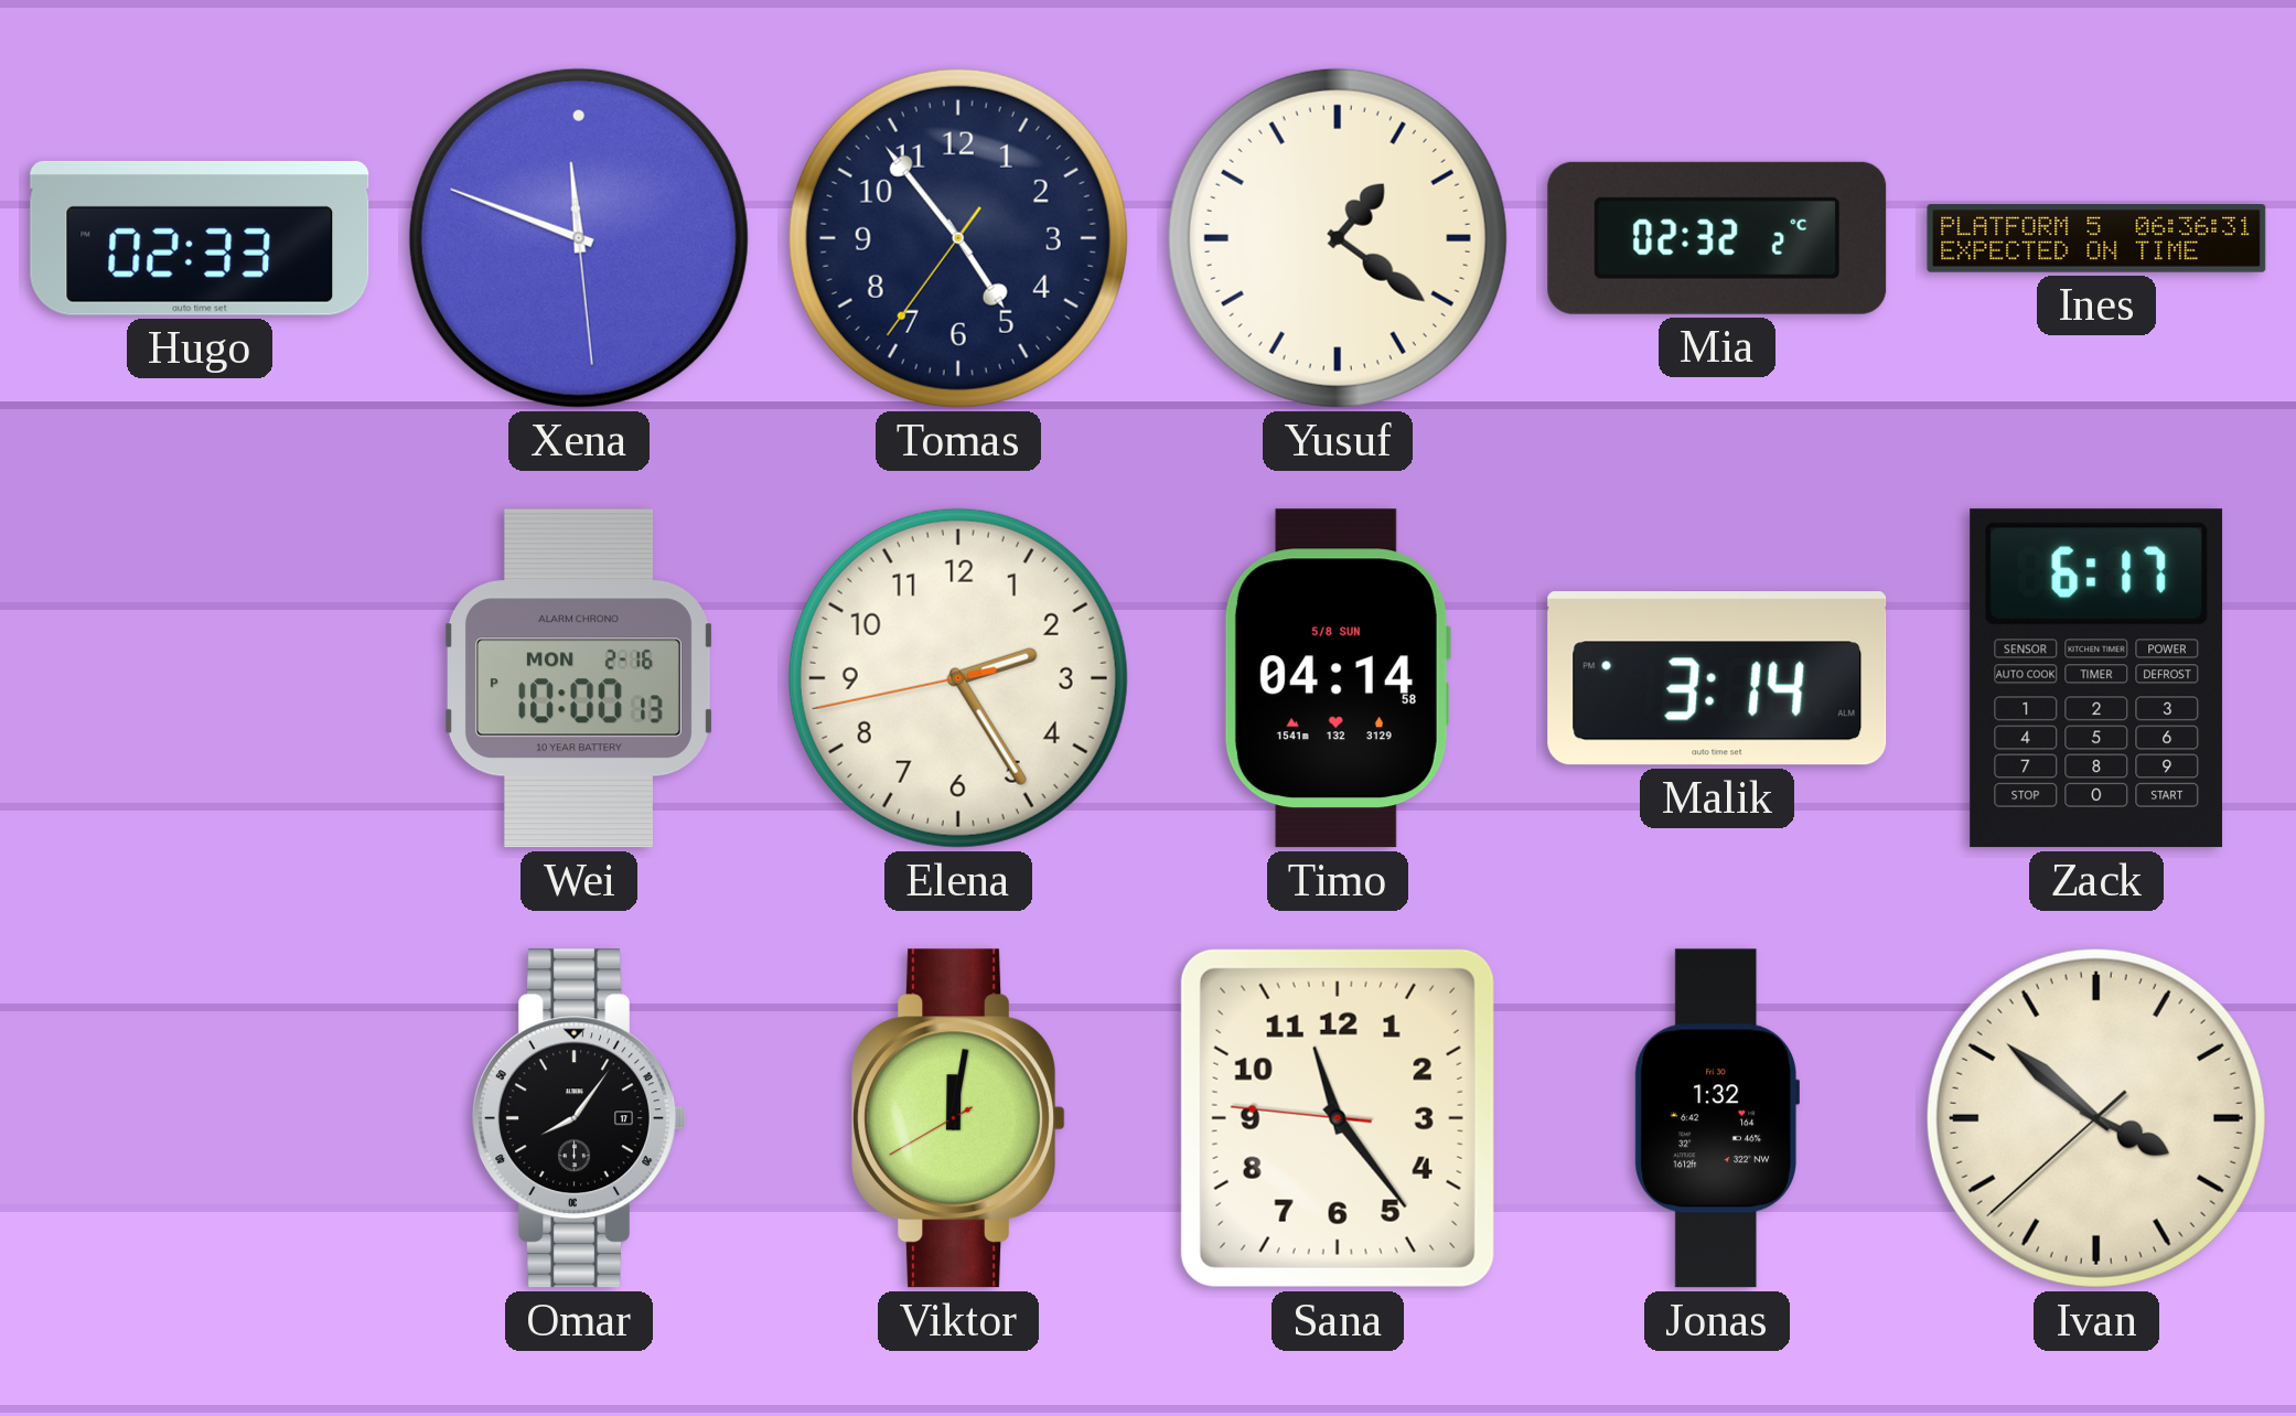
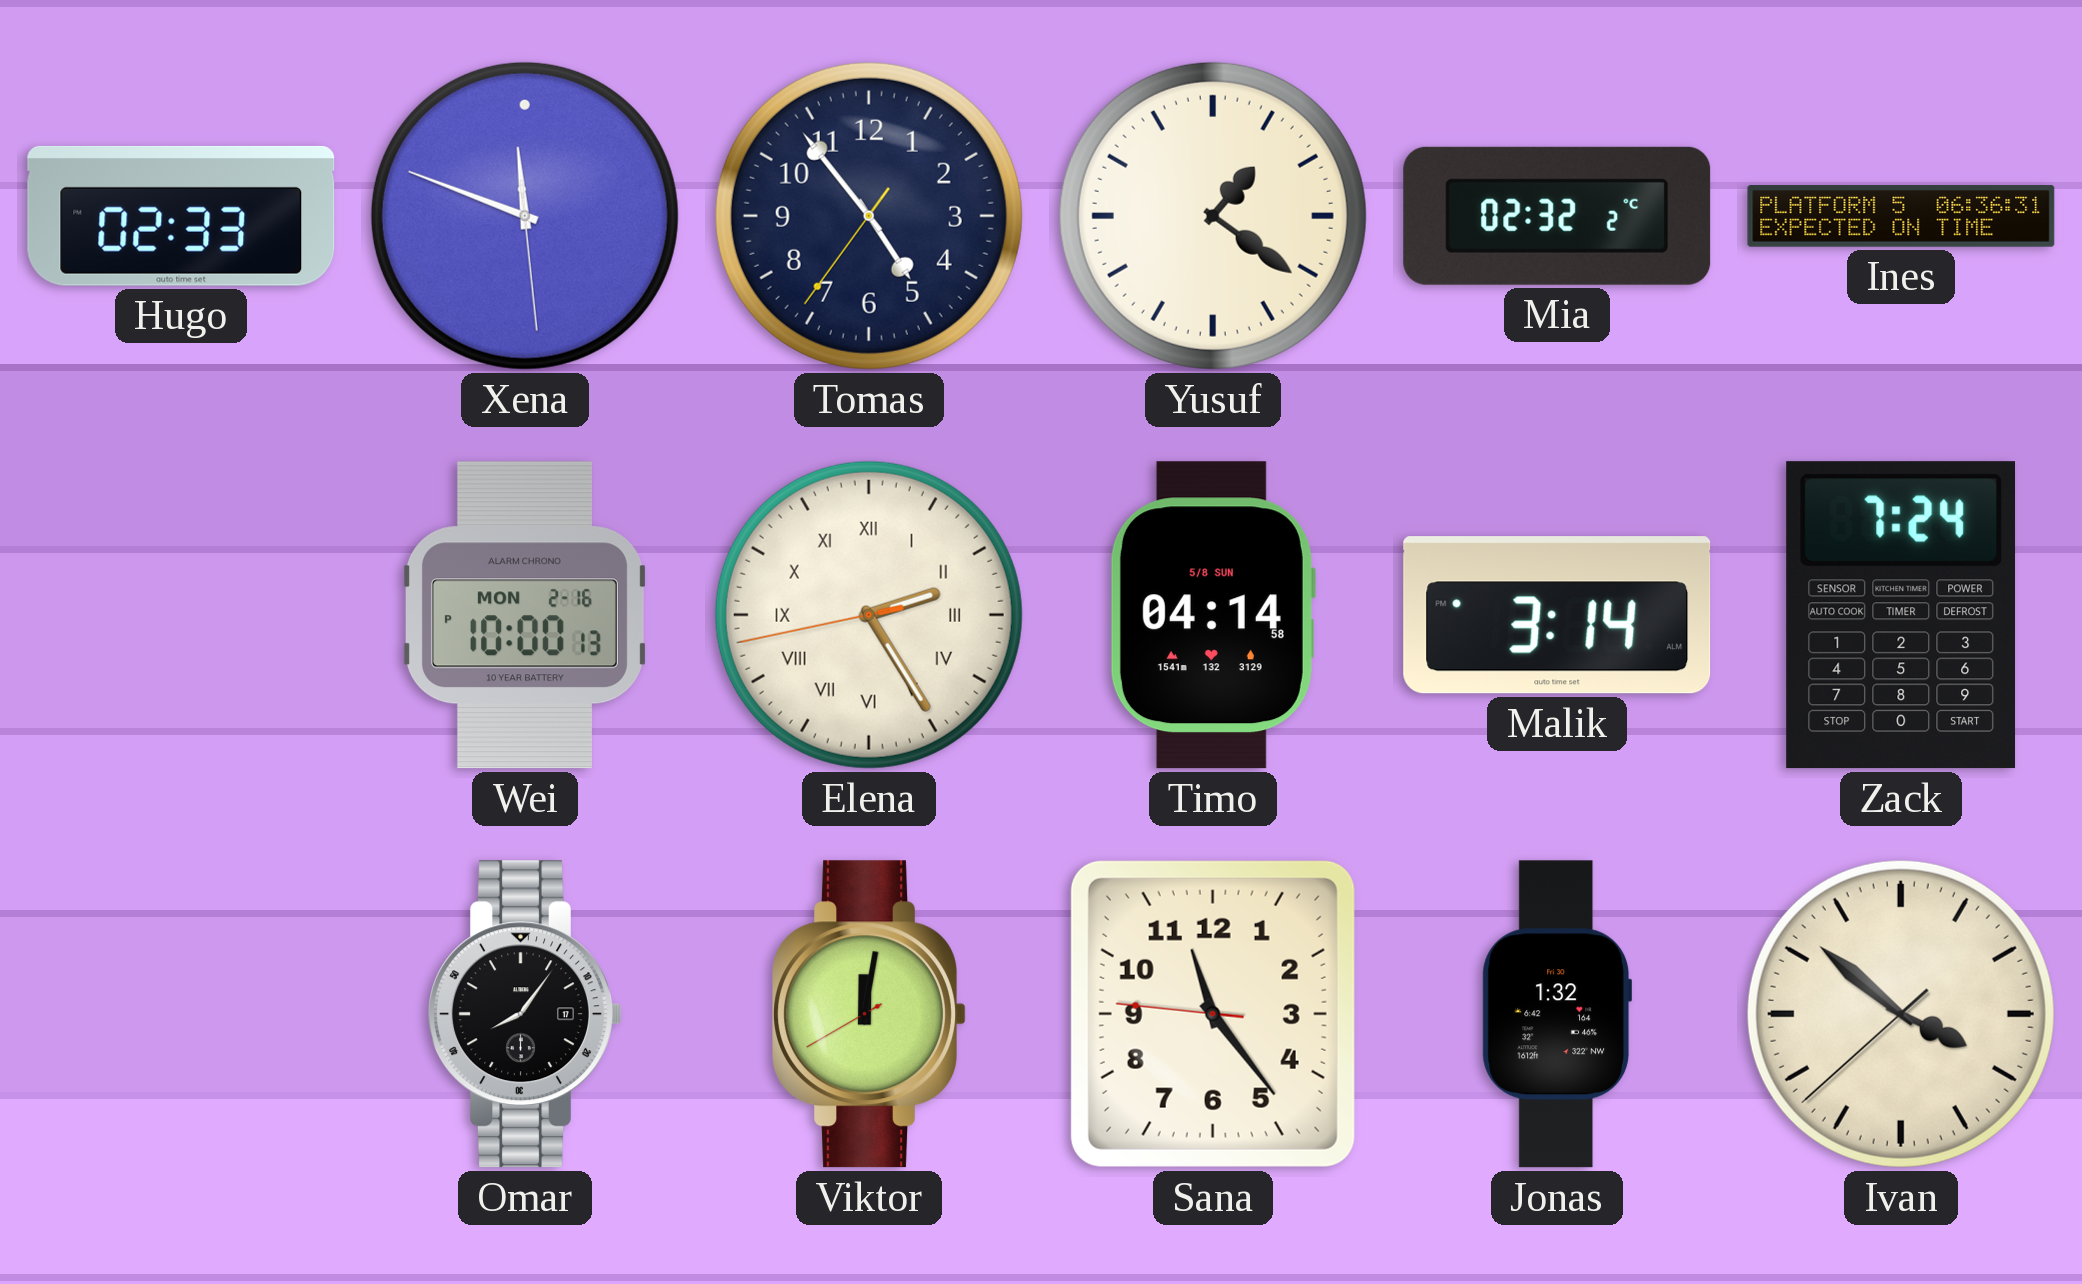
Elena numerals: Arabic -> Roman
Zack: 6:17 -> 7:24
